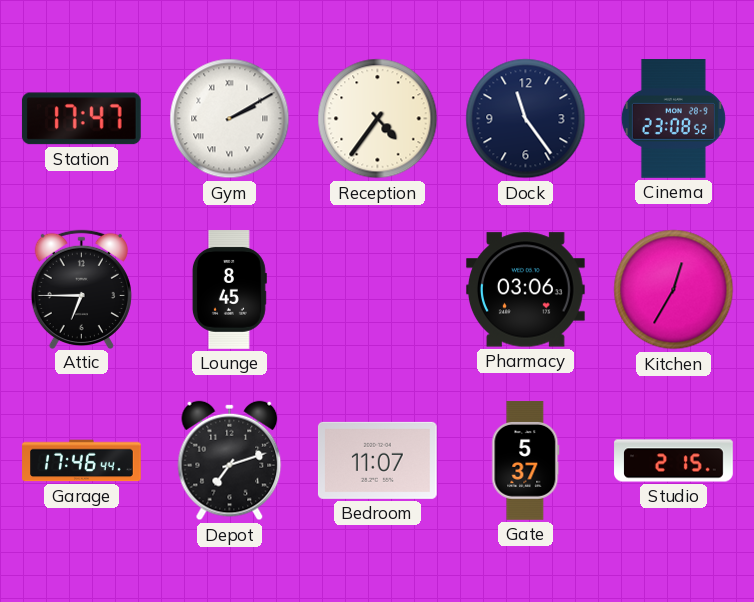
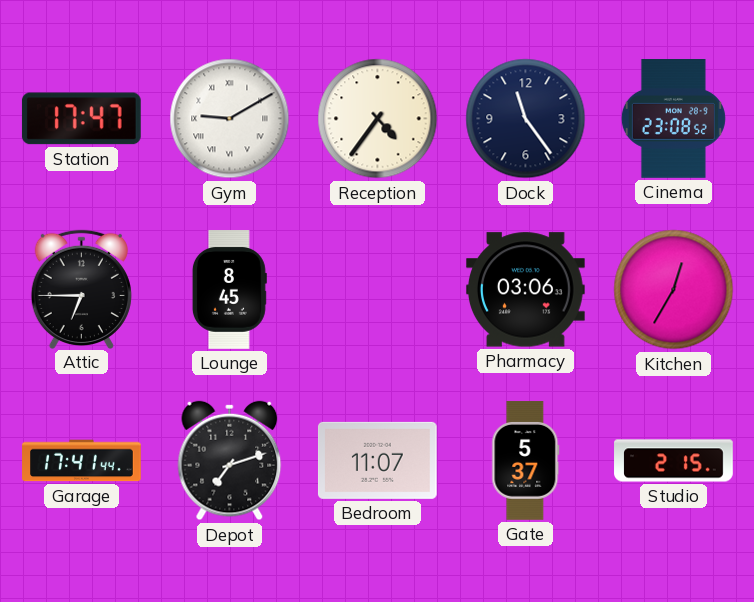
Gym: 2:10 -> 9:10
Garage: 17:46 -> 17:41
